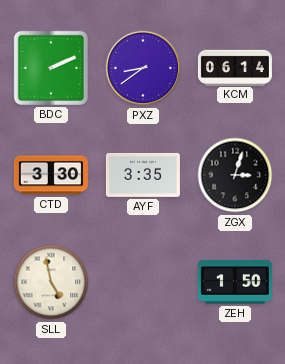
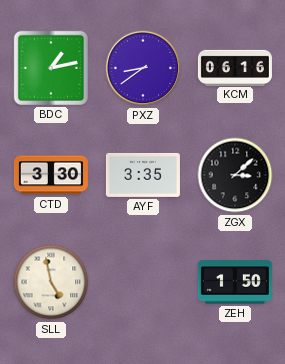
BDC: 2:11 -> 1:13
KCM: 06:14 -> 06:16
ZGX: 3:03 -> 3:08
